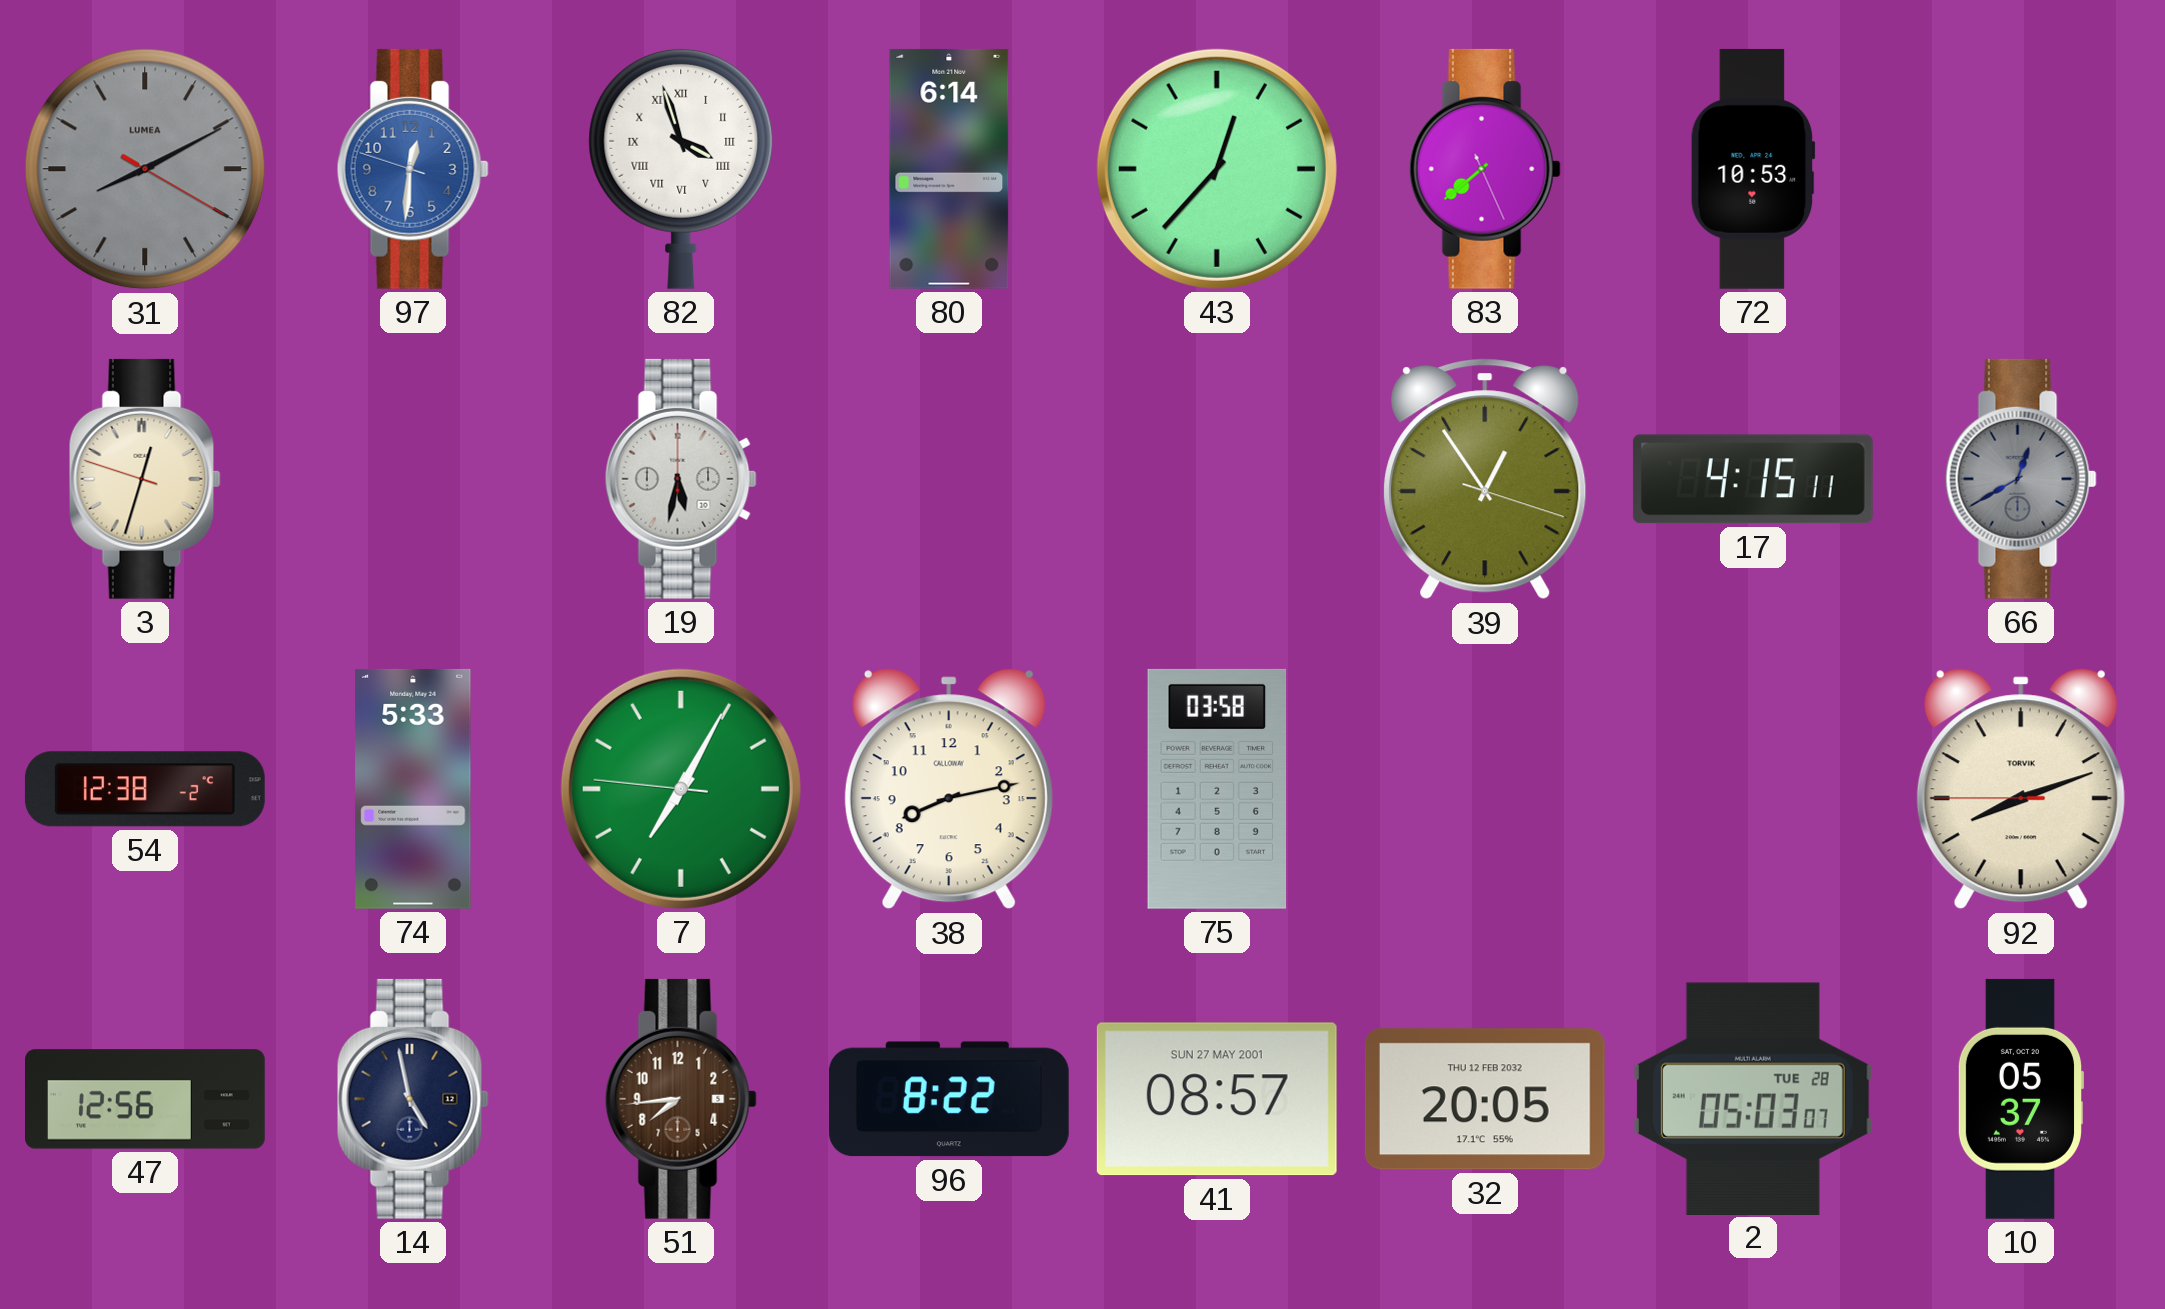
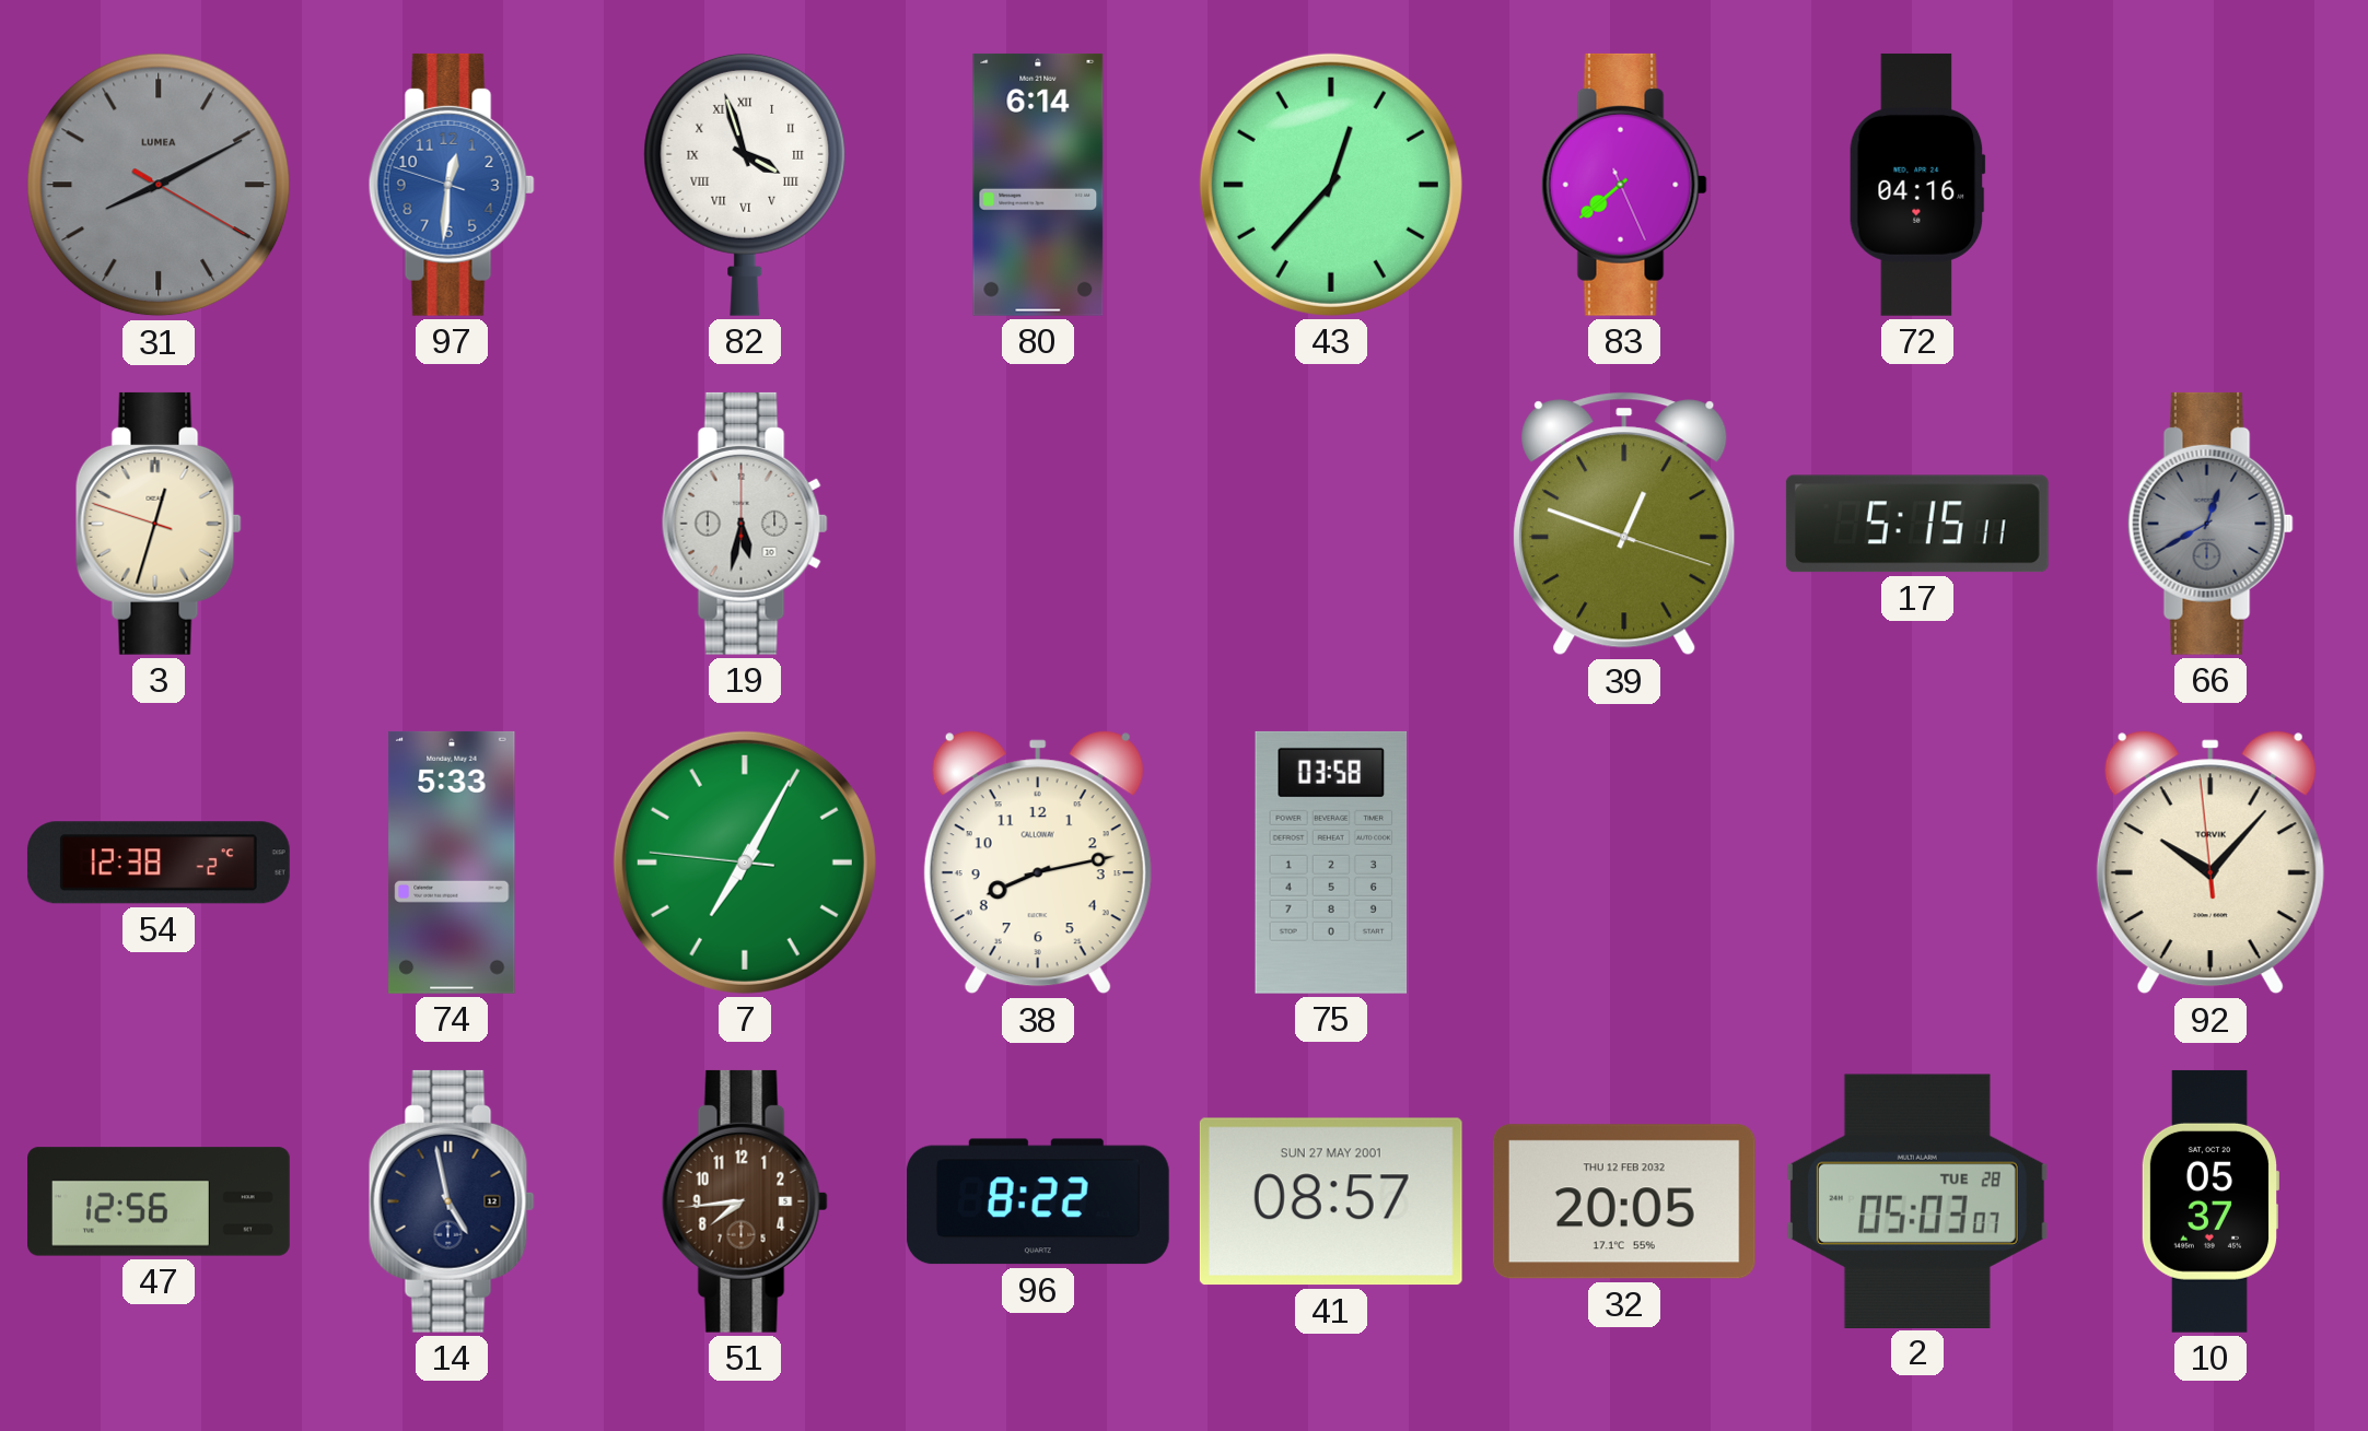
72: 10:53 -> 04:16
39: 12:54 -> 12:48
17: 4:15 -> 5:15
92: 8:11 -> 10:06
